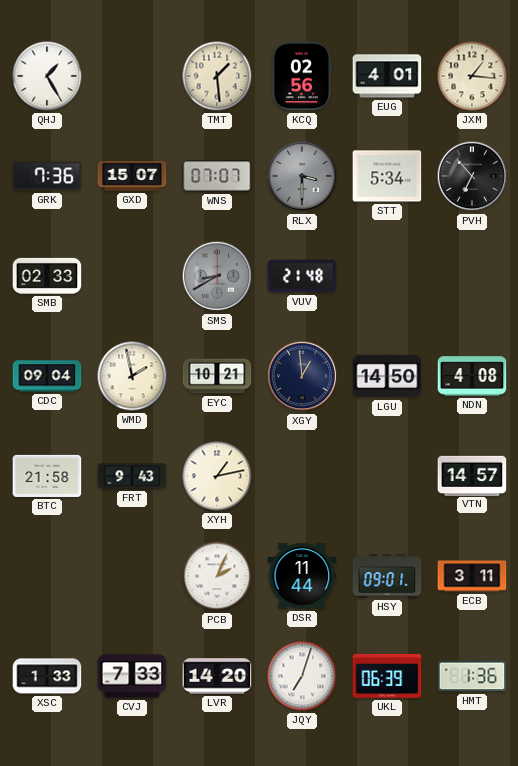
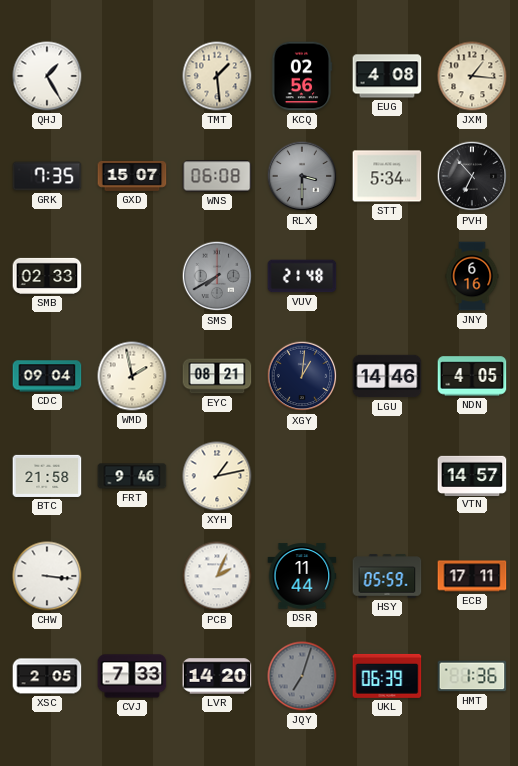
EUG: 4:01 -> 4:08
GRK: 7:36 -> 7:35
WNS: 07:07 -> 06:08
SMS: 8:40 -> 7:40
JNY: none -> 6:16
EYC: 10:21 -> 08:21
XGY: 12:59 -> 1:01
LGU: 14:50 -> 14:46
NDN: 4:08 -> 4:05
FRT: 9:43 -> 9:46
CHW: none -> 3:16
HSY: 09:01 -> 05:59
ECB: 3:11 -> 17:11
XSC: 1:33 -> 2:05
JQY dial: white -> grey
